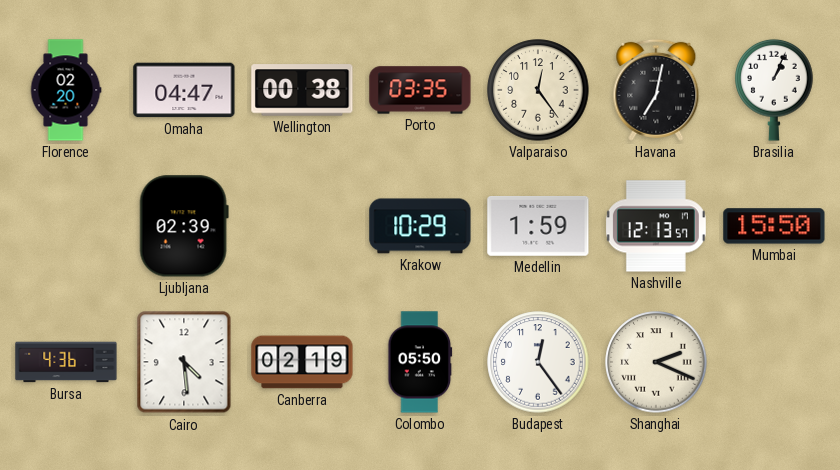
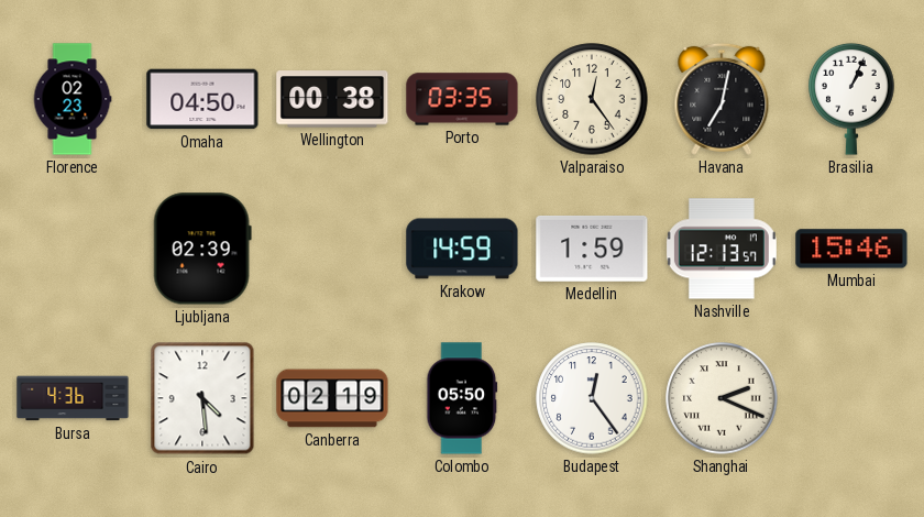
Florence: 02:20 -> 02:23
Omaha: 04:47 -> 04:50
Krakow: 10:29 -> 14:59
Mumbai: 15:50 -> 15:46
